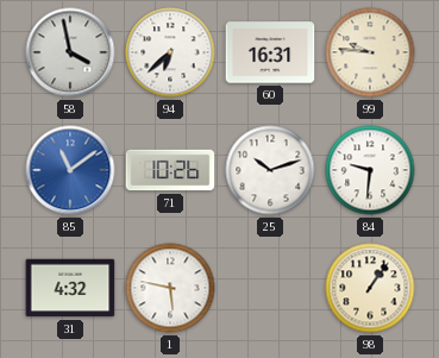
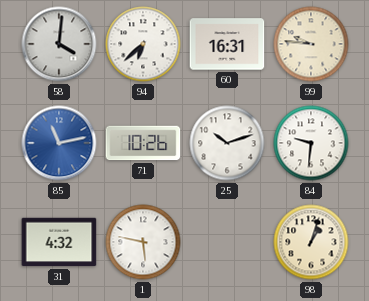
58: 3:58 -> 4:01
85: 11:09 -> 11:13
98: 1:06 -> 1:03
